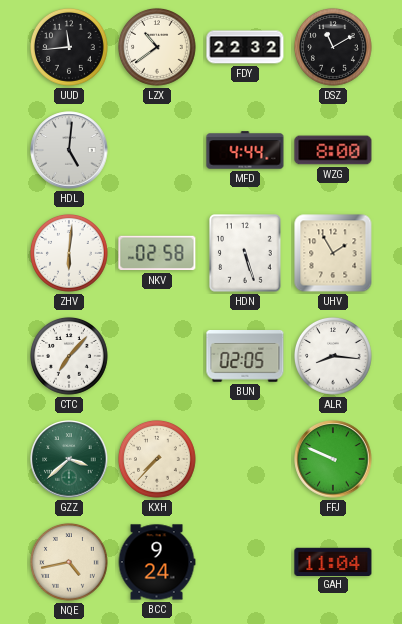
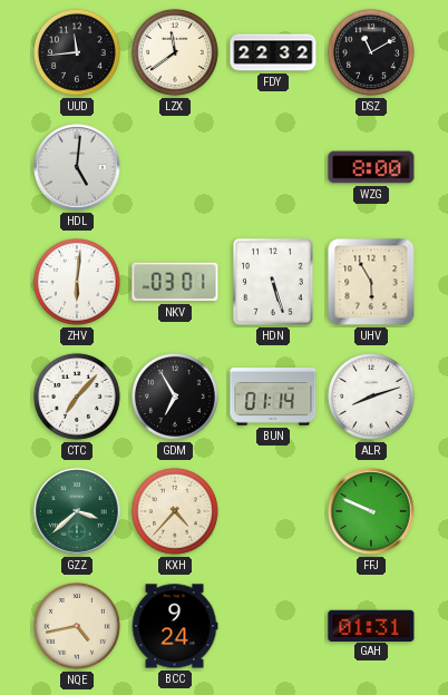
LZX: 10:39 -> 11:39
MFD: 4:44 -> none
NKV: 02:58 -> 03:01
UHV: 1:55 -> 5:55
GDM: none -> 6:55
BUN: 02:05 -> 01:14
ALR: 8:16 -> 8:12
KXH: 7:37 -> 4:37
GAH: 11:04 -> 01:31
